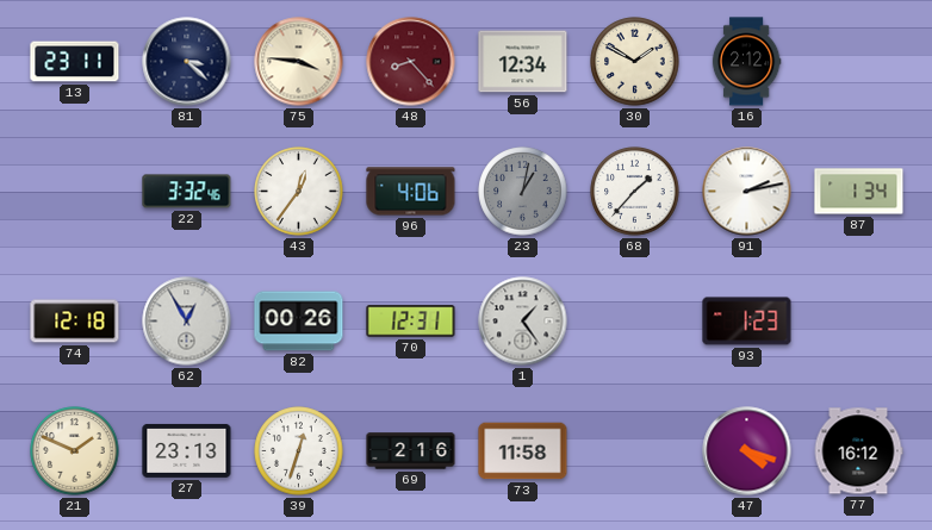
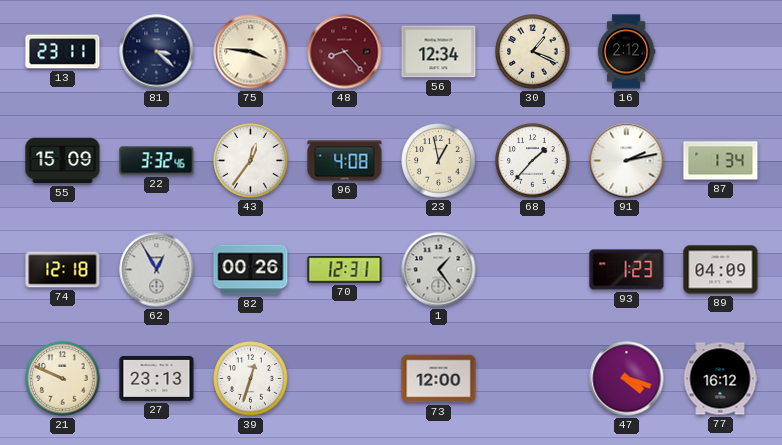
30: 1:50 -> 1:19
55: none -> 15:09
96: 4:06 -> 4:08
23: 1:02 -> 12:58
23 dial: grey -> cream
89: none -> 04:09
21: 1:49 -> 9:49
69: 2:16 -> none
73: 11:58 -> 12:00
